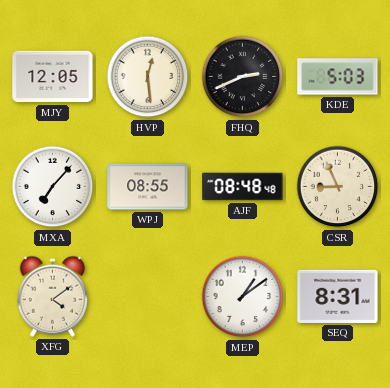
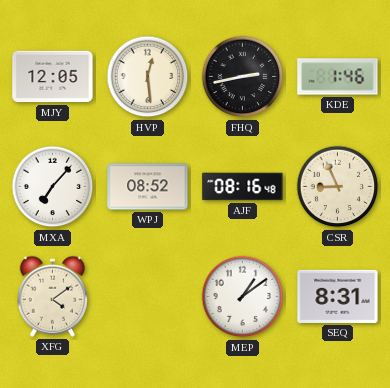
FHQ: 2:41 -> 2:43
KDE: 5:03 -> 1:46
WPJ: 08:55 -> 08:52
AJF: 08:48 -> 08:16
